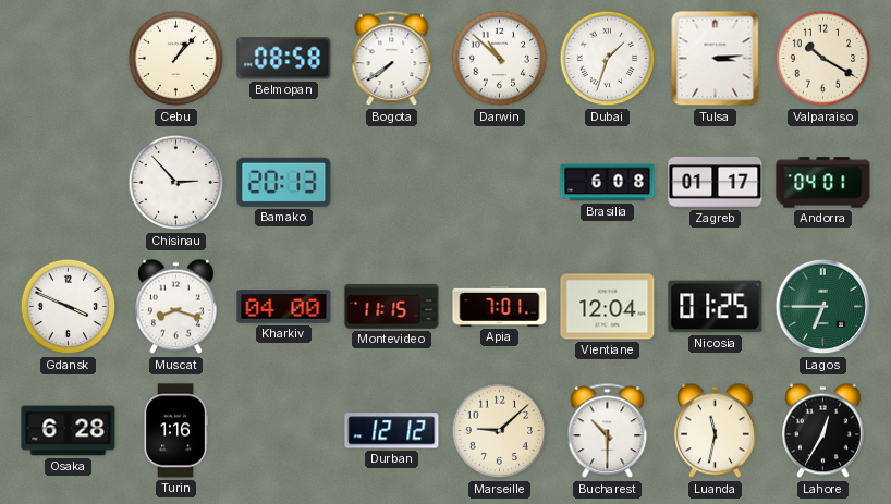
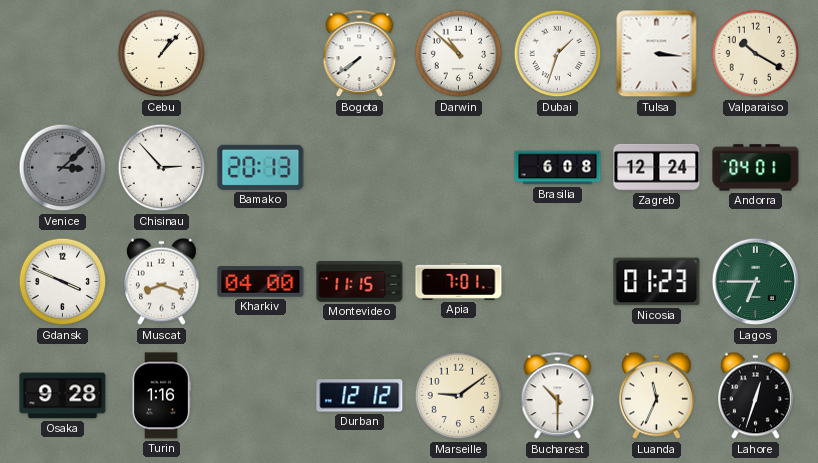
Belmopan: 08:58 -> none
Tulsa: 3:14 -> 3:16
Venice: none -> 3:08
Zagreb: 01:17 -> 12:24
Vientiane: 12:04 -> none
Nicosia: 01:25 -> 01:23
Osaka: 6:28 -> 9:28
Marseille: 9:08 -> 9:09
Luanda: 11:32 -> 11:34
Lahore: 12:35 -> 12:33
